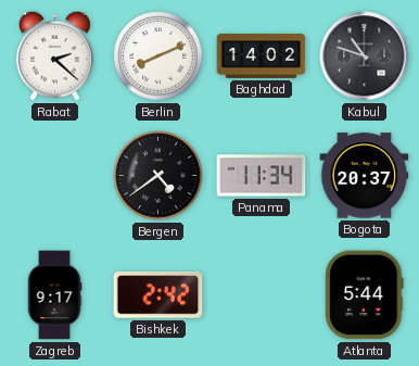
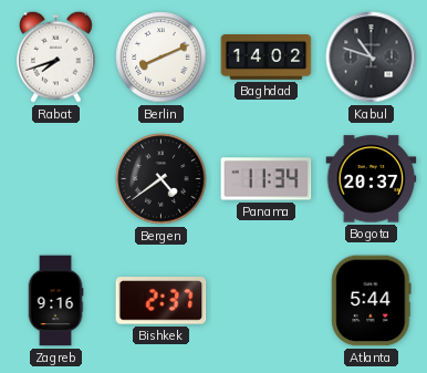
Rabat: 2:22 -> 7:42
Zagreb: 9:17 -> 9:16
Bishkek: 2:42 -> 2:37
